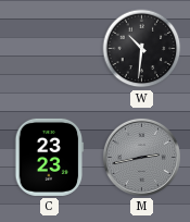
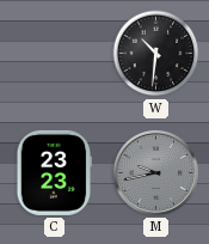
M: 2:43 -> 9:43
